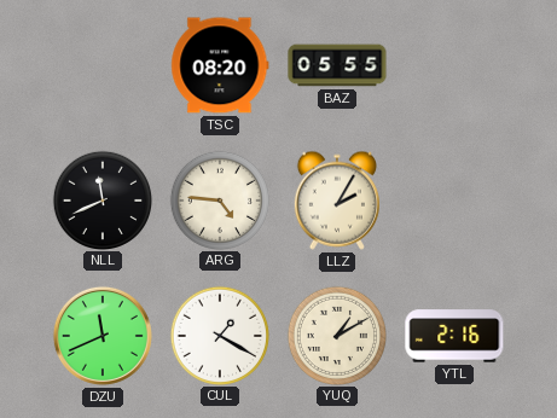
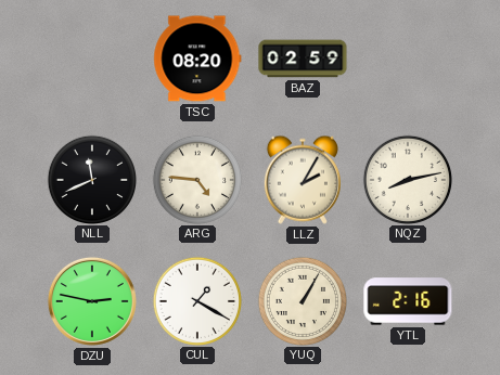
BAZ: 05:55 -> 02:59
NQZ: none -> 8:13
DZU: 11:41 -> 2:47
YUQ: 1:10 -> 1:05
